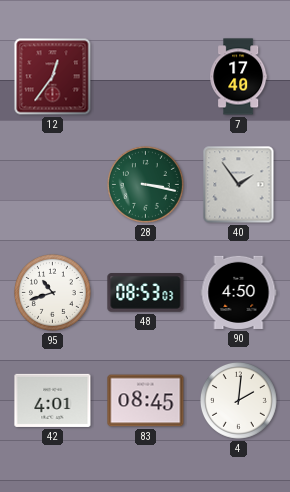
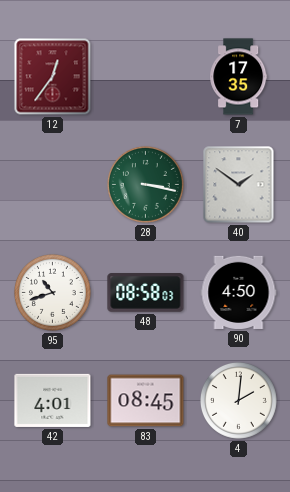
7: 17:40 -> 17:35
40: 1:54 -> 1:51
48: 08:53 -> 08:58
